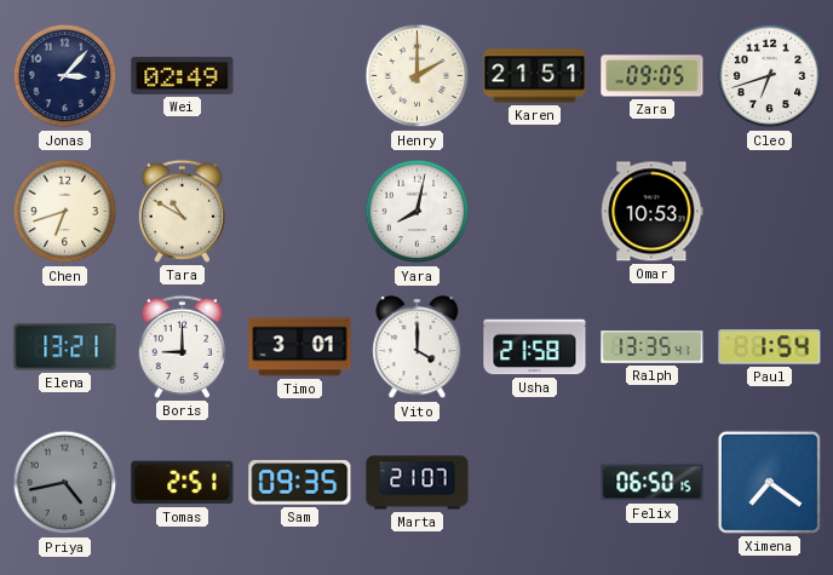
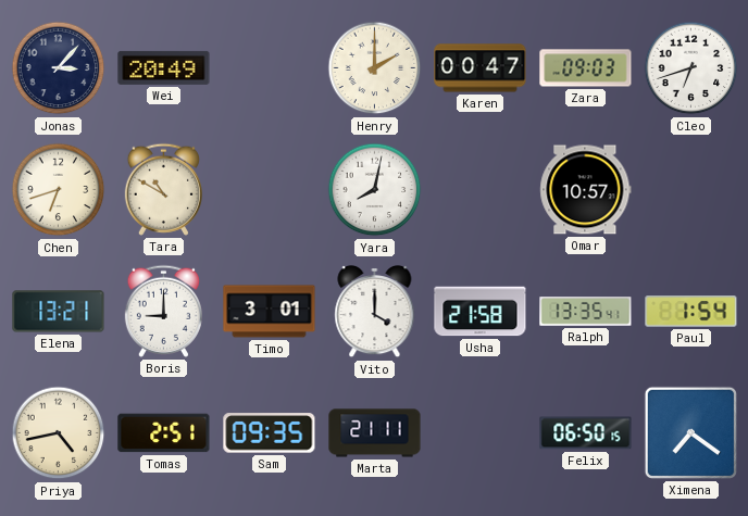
Wei: 02:49 -> 20:49
Karen: 21:51 -> 00:47
Zara: 09:05 -> 09:03
Omar: 10:53 -> 10:57
Priya dial: grey -> cream
Marta: 21:07 -> 21:11
